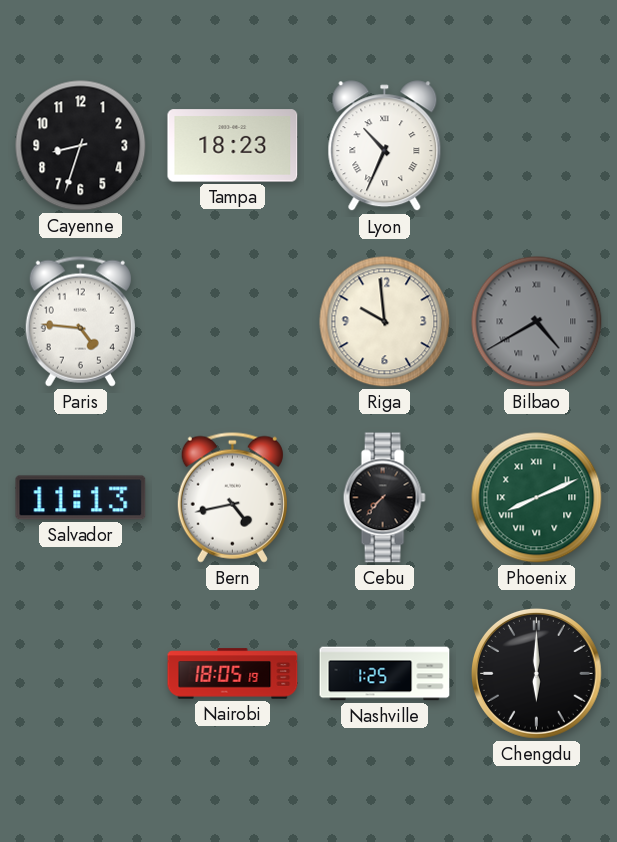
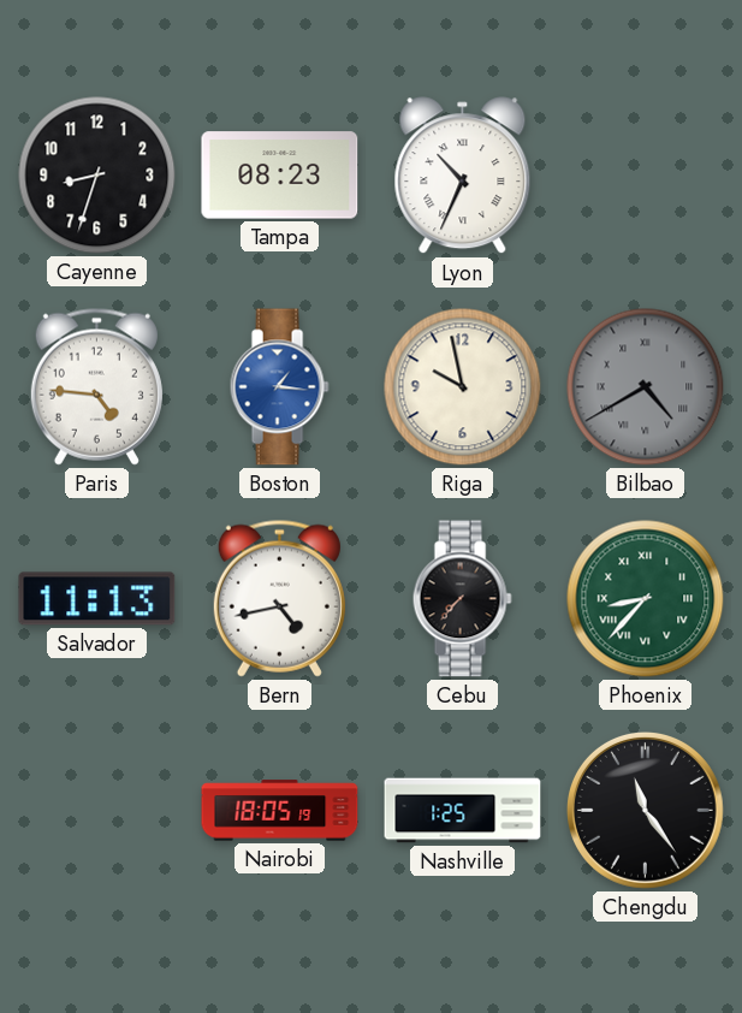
Tampa: 18:23 -> 08:23
Boston: none -> 1:16
Riga: 9:59 -> 9:58
Phoenix: 8:11 -> 8:37
Chengdu: 6:00 -> 11:24
